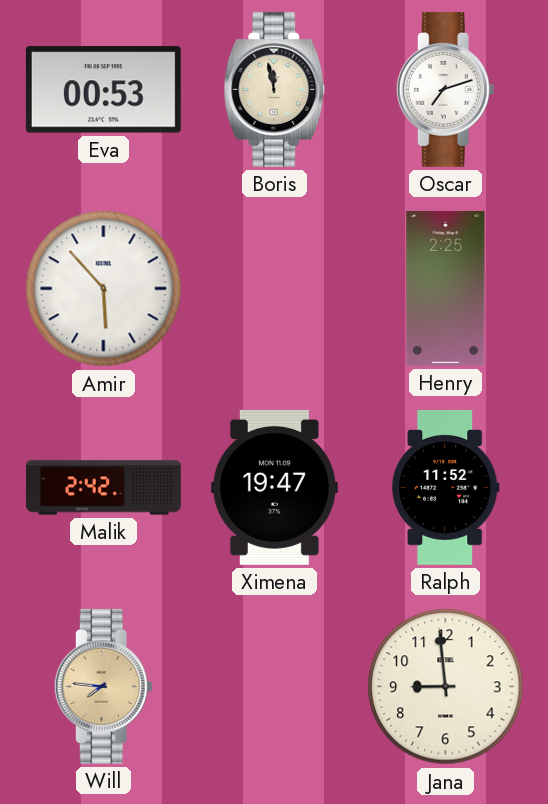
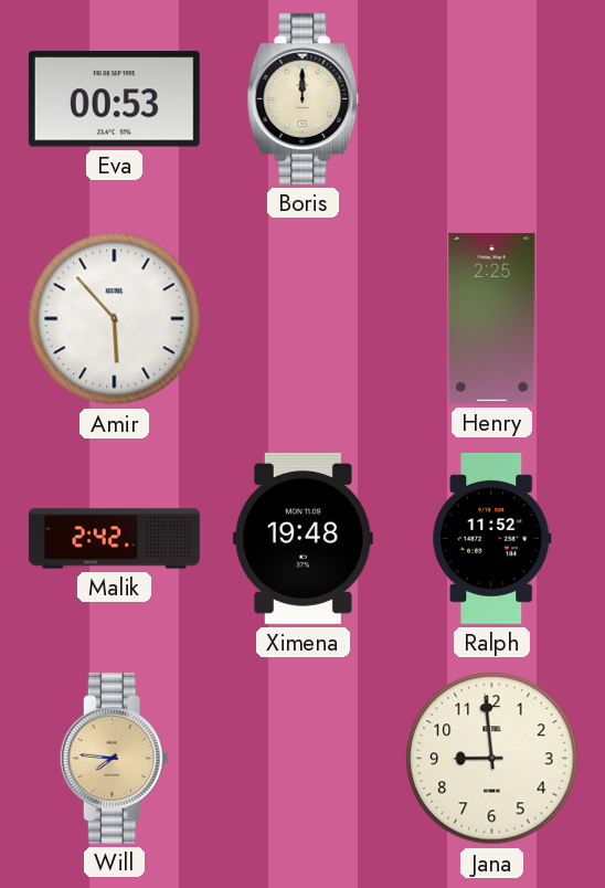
Boris: 11:58 -> 12:00
Oscar: 7:12 -> none
Ximena: 19:47 -> 19:48
